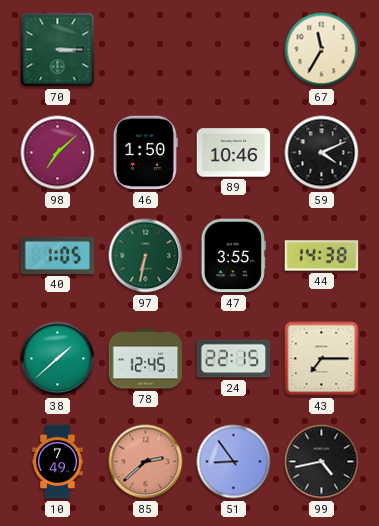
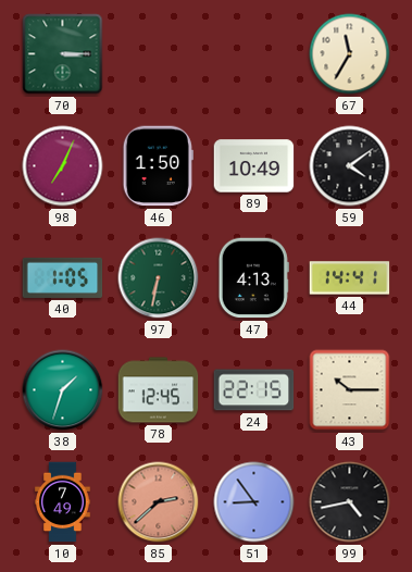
98: 7:08 -> 7:04
89: 10:46 -> 10:49
59: 4:11 -> 4:09
47: 3:55 -> 4:13
44: 14:38 -> 14:41
38: 1:38 -> 1:33
43: 7:15 -> 10:15
